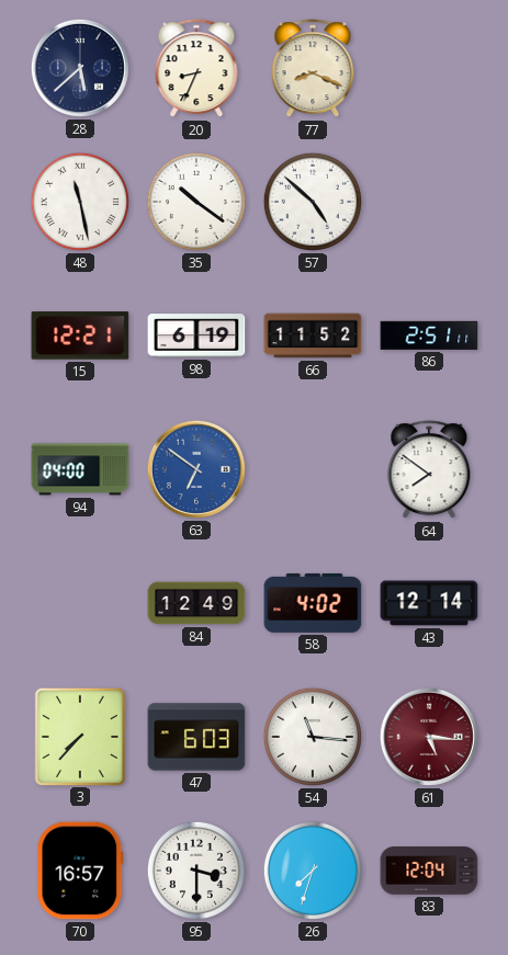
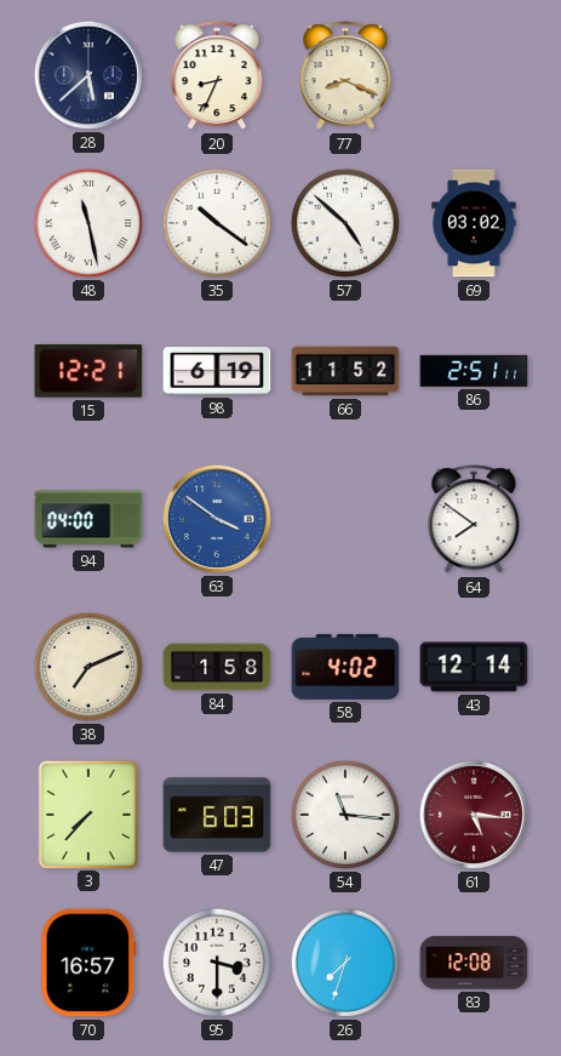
69: none -> 03:02
63: 6:51 -> 3:51
38: none -> 7:11
84: 12:49 -> 1:58
83: 12:04 -> 12:08
